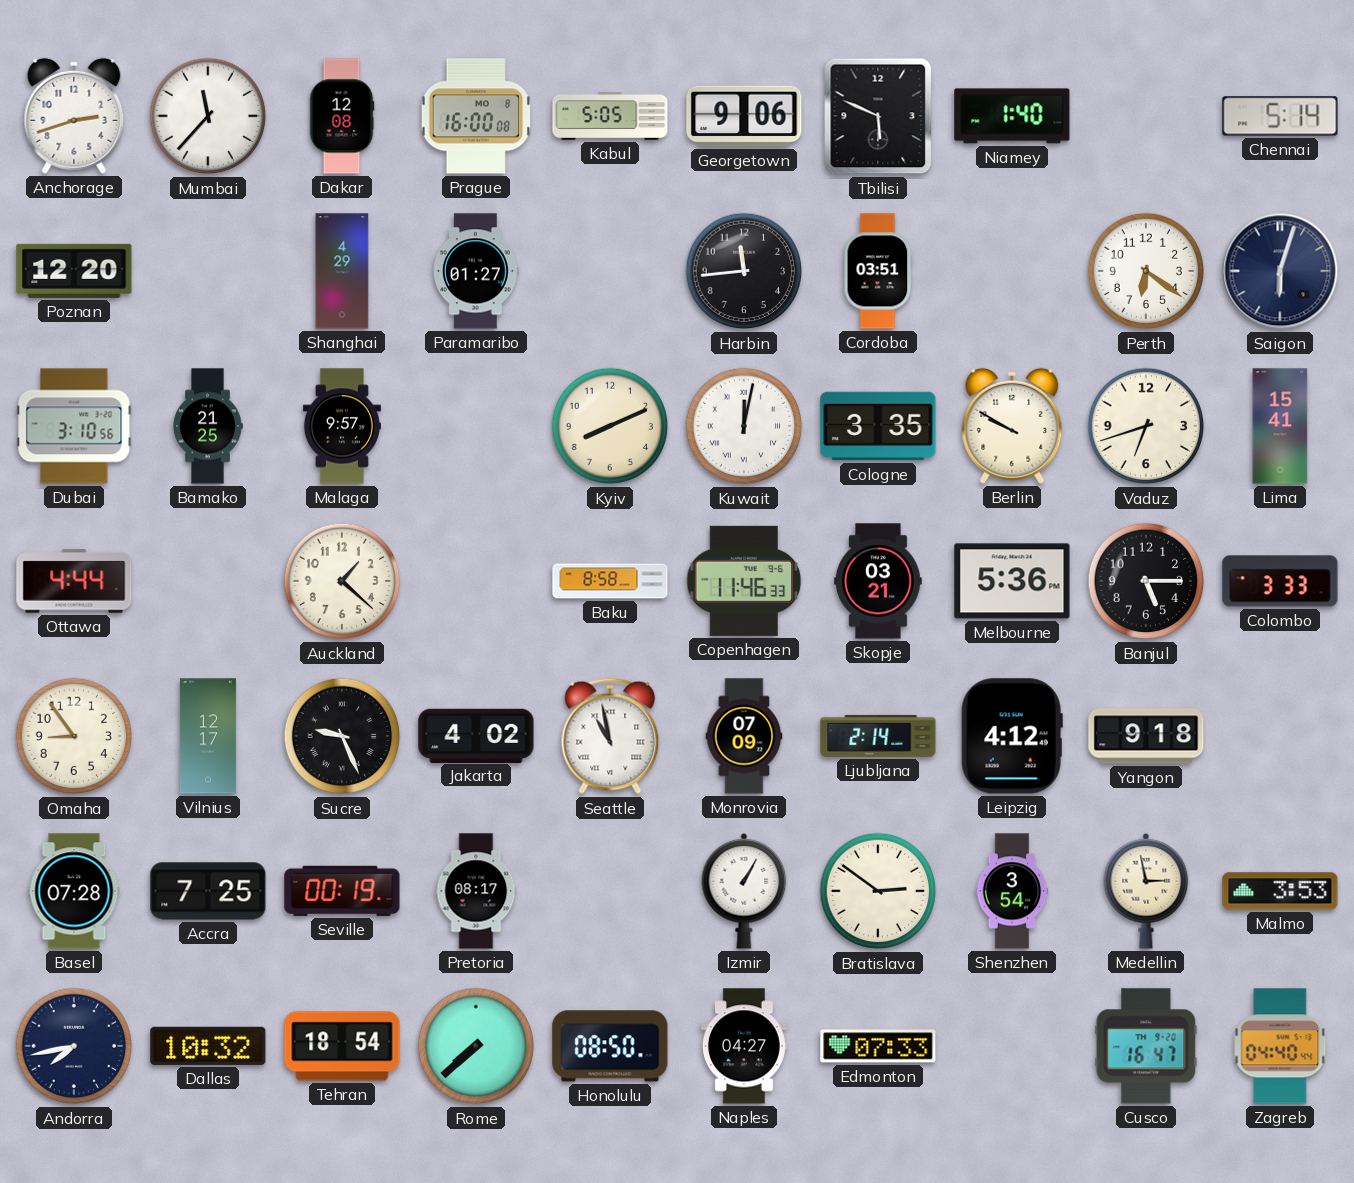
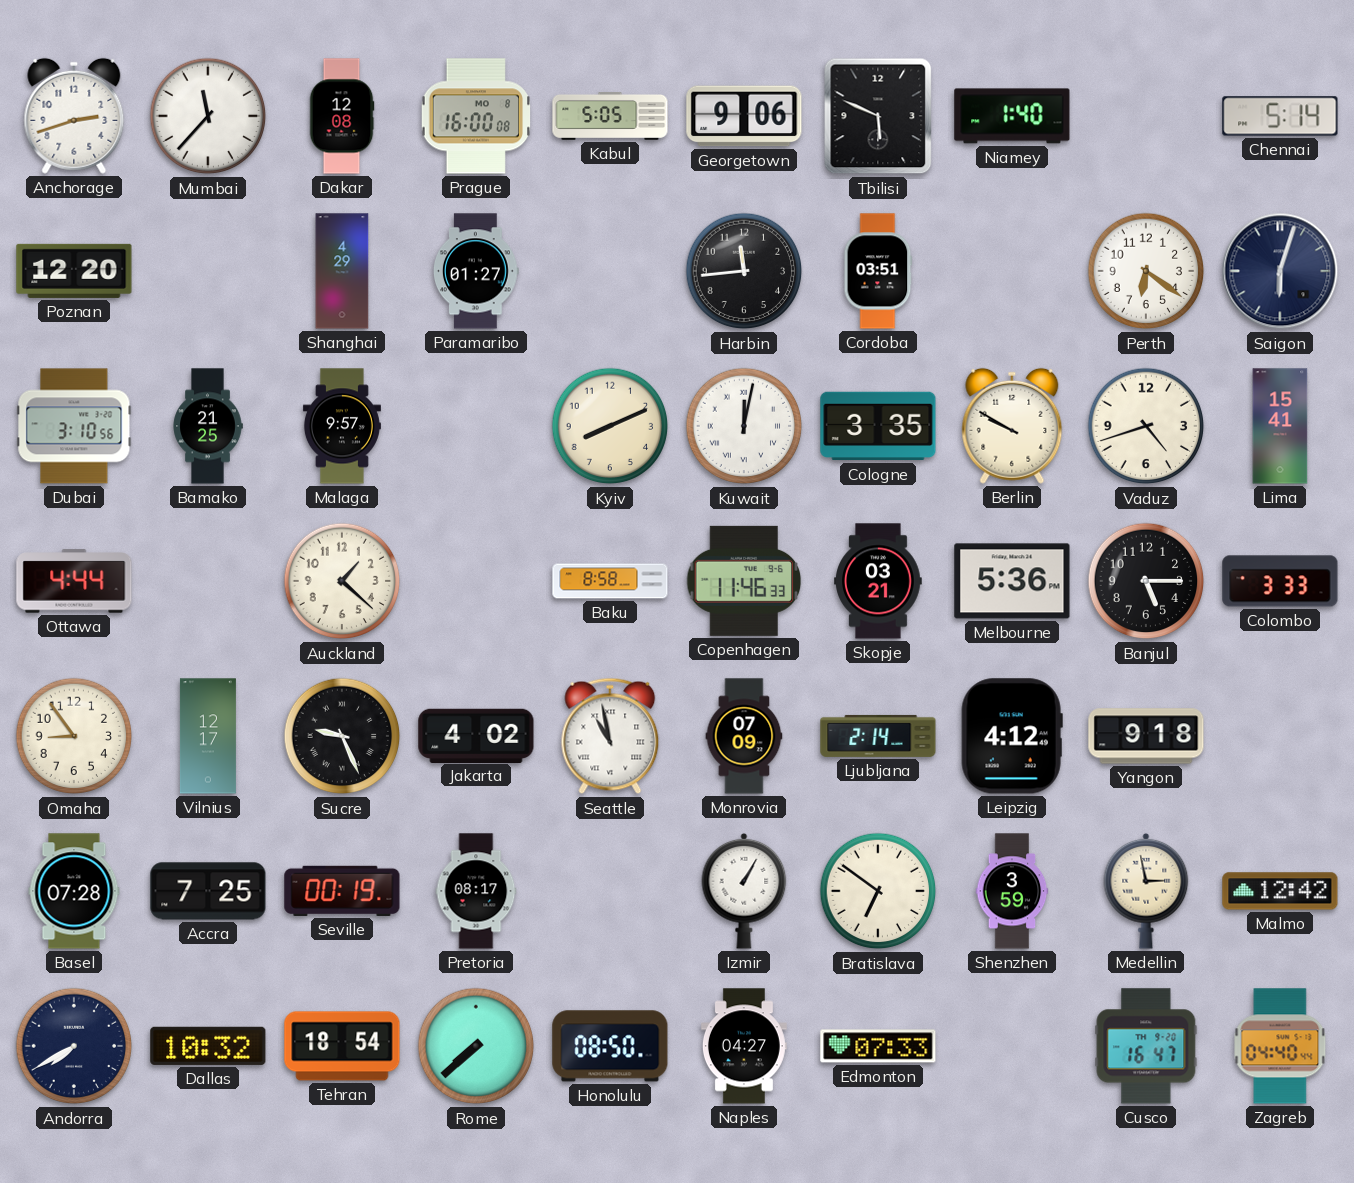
Vaduz: 6:42 -> 4:42
Bratislava: 2:51 -> 6:51
Shenzhen: 3:54 -> 3:59
Malmo: 3:53 -> 12:42
Andorra: 7:43 -> 7:40
